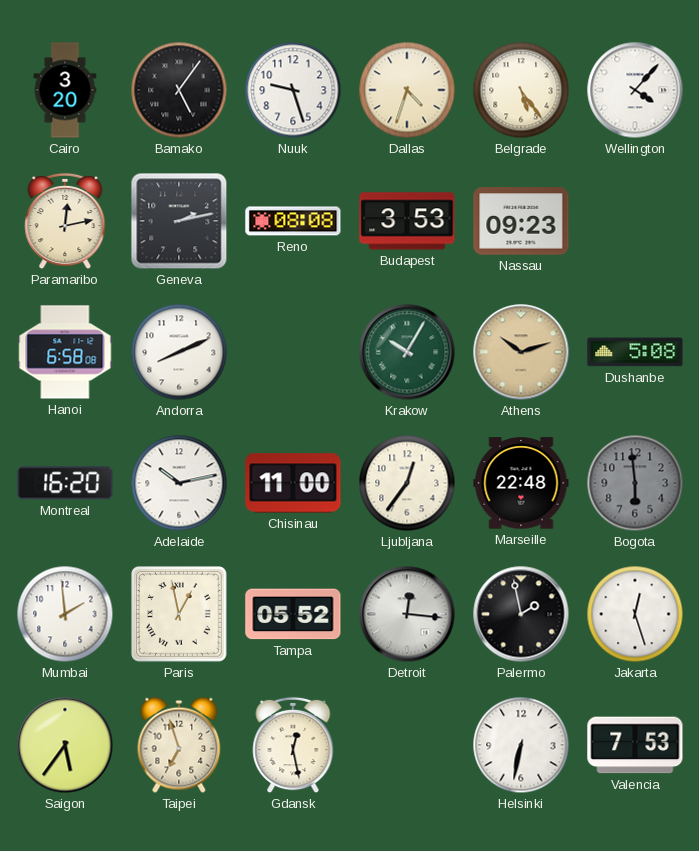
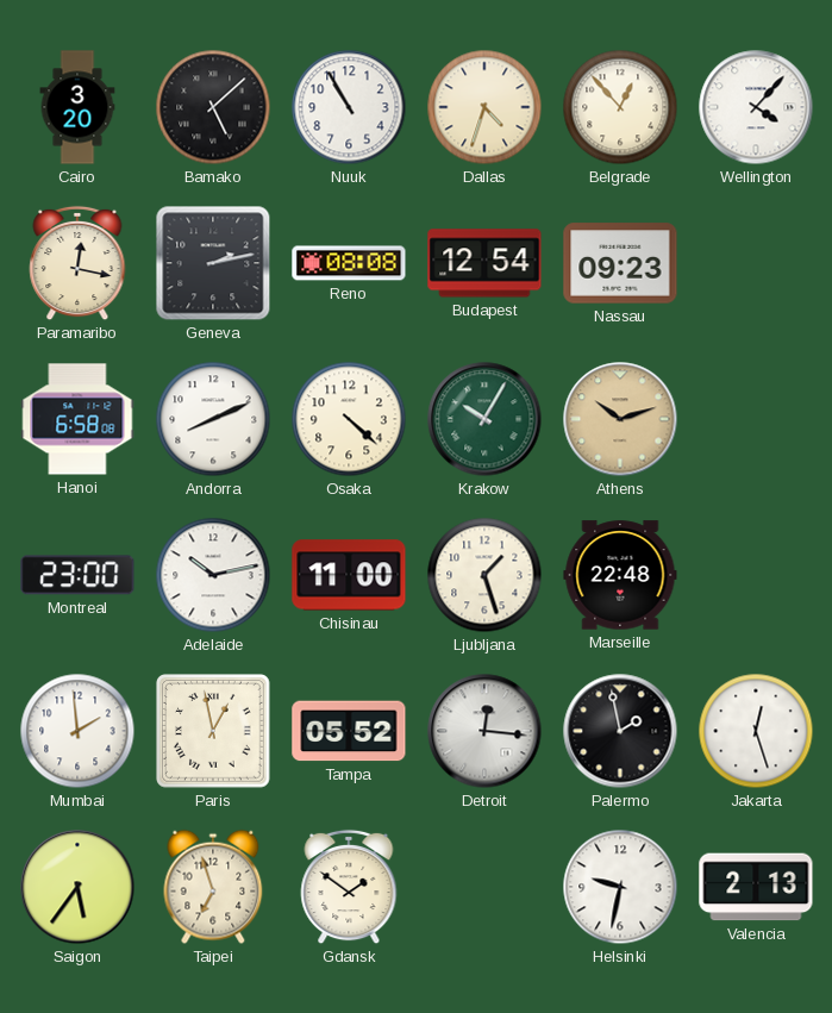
Bamako: 5:06 -> 5:08
Nuuk: 9:27 -> 10:55
Belgrade: 5:24 -> 12:53
Paramaribo: 12:13 -> 12:17
Budapest: 3:53 -> 12:54
Osaka: none -> 4:22
Dushanbe: 5:08 -> none
Montreal: 16:20 -> 23:00
Ljubljana: 12:36 -> 1:27
Bogota: 5:59 -> none
Gdansk: 12:28 -> 1:51
Helsinki: 6:32 -> 9:32
Valencia: 7:53 -> 2:13
